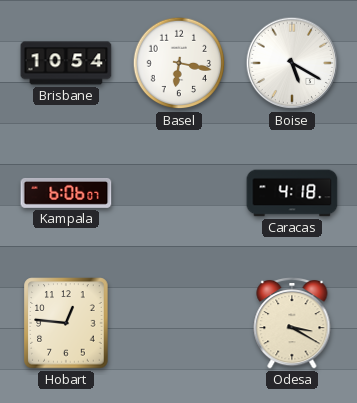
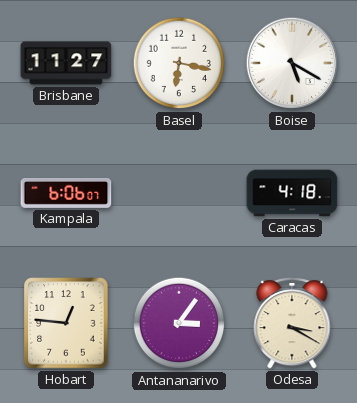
Brisbane: 10:54 -> 11:27
Antananarivo: none -> 3:06
